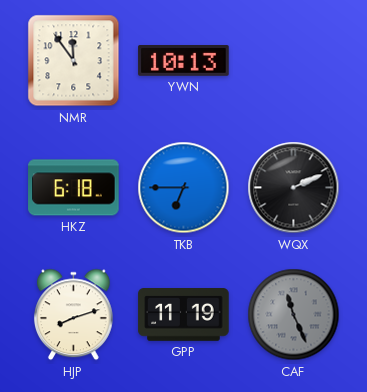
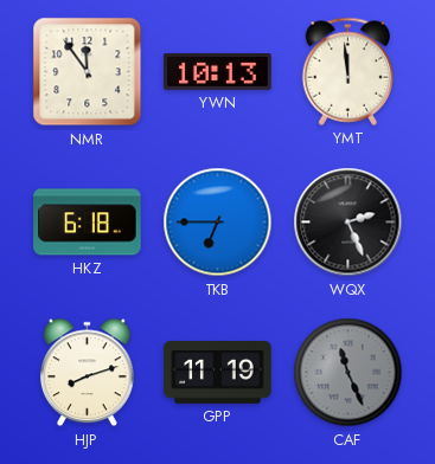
YMT: none -> 11:59
WQX: 2:11 -> 2:26
